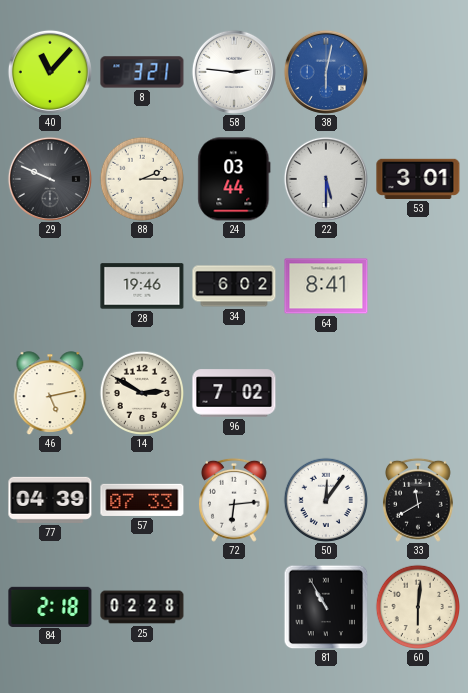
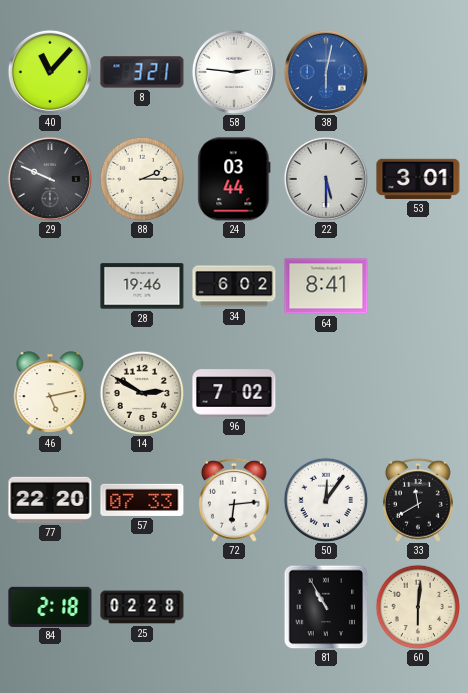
77: 04:39 -> 22:20
